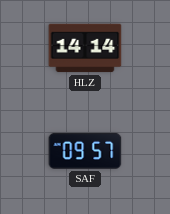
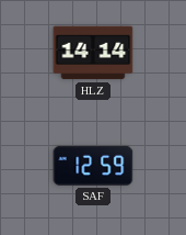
SAF: 09:57 -> 12:59
